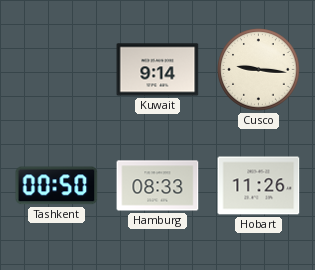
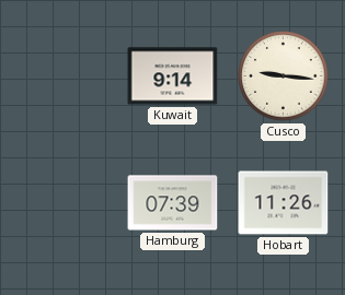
Tashkent: 00:50 -> none
Hamburg: 08:33 -> 07:39
